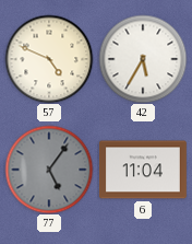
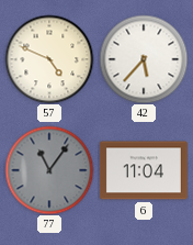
42: 5:35 -> 5:37
77: 5:06 -> 11:06
